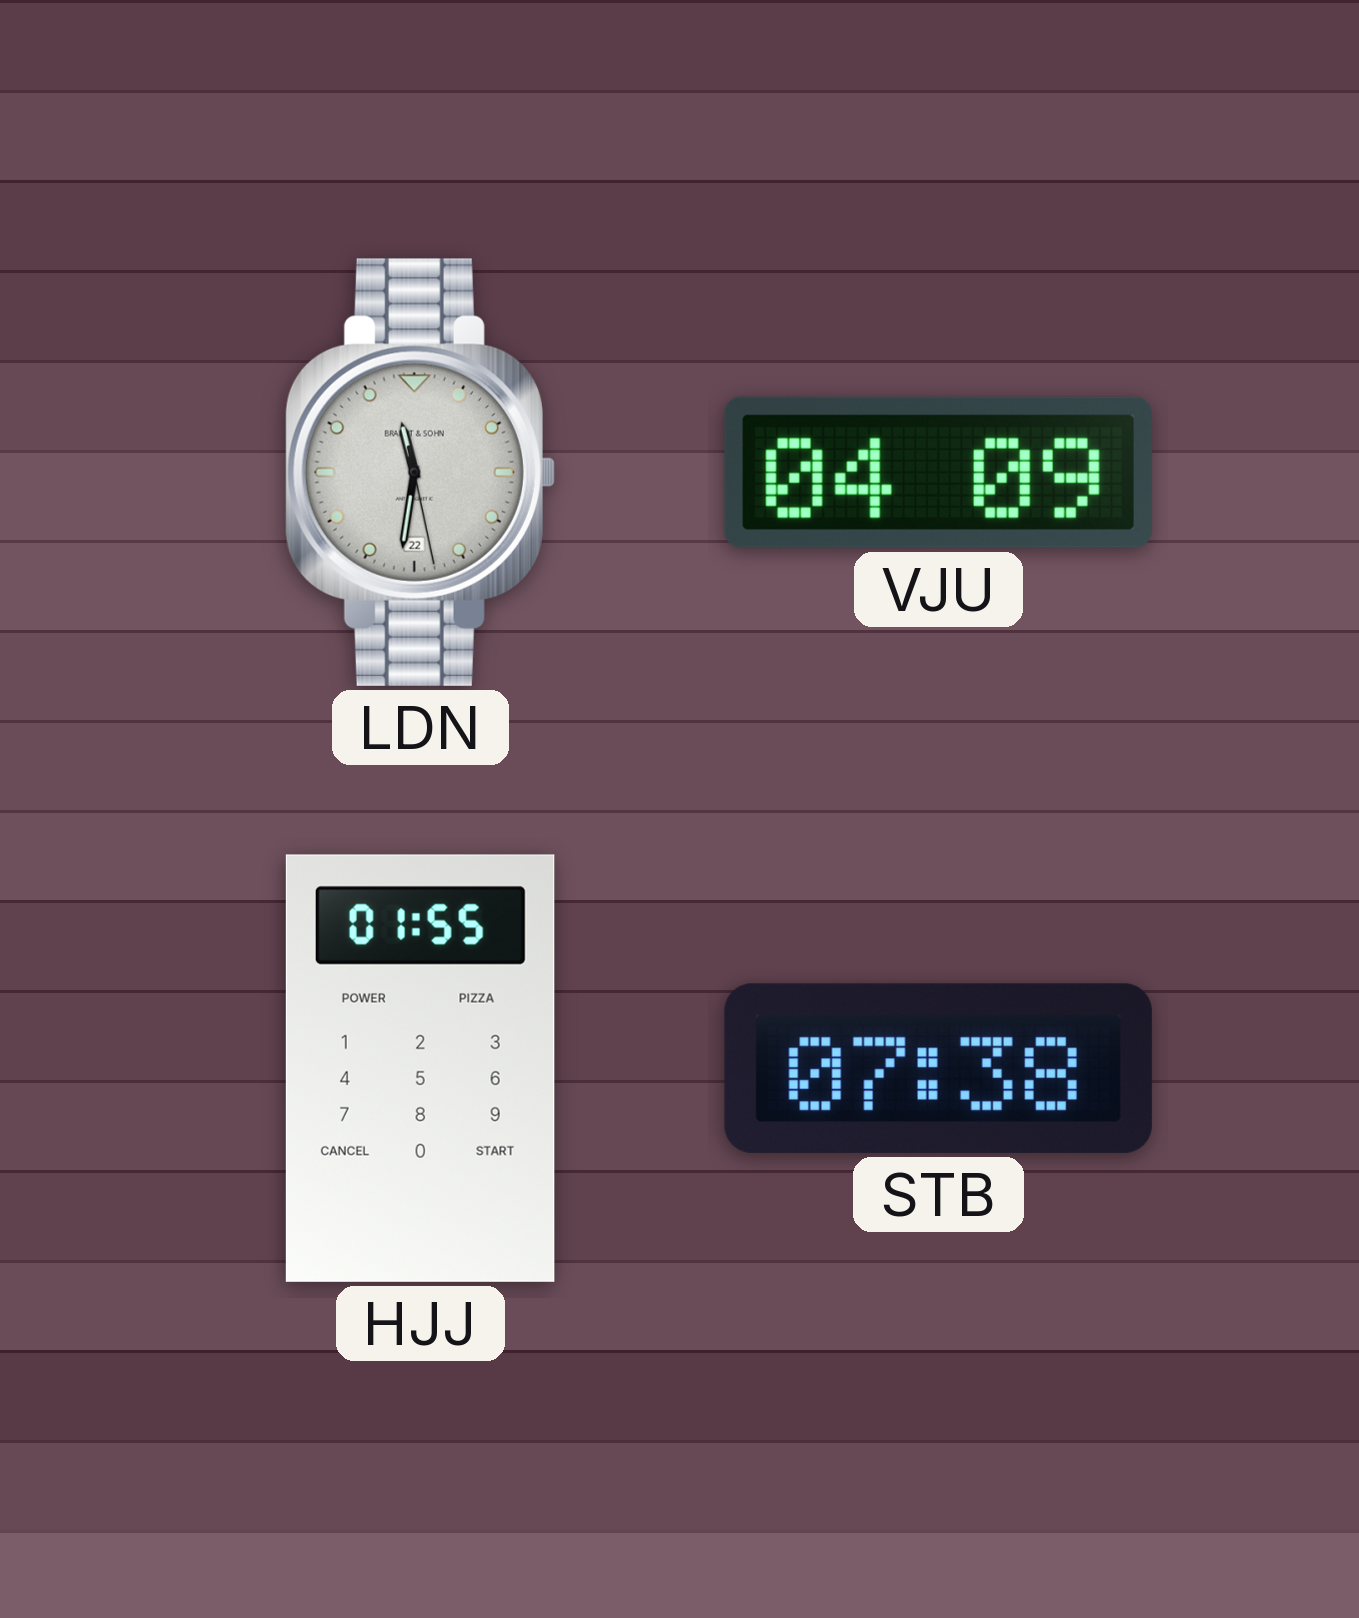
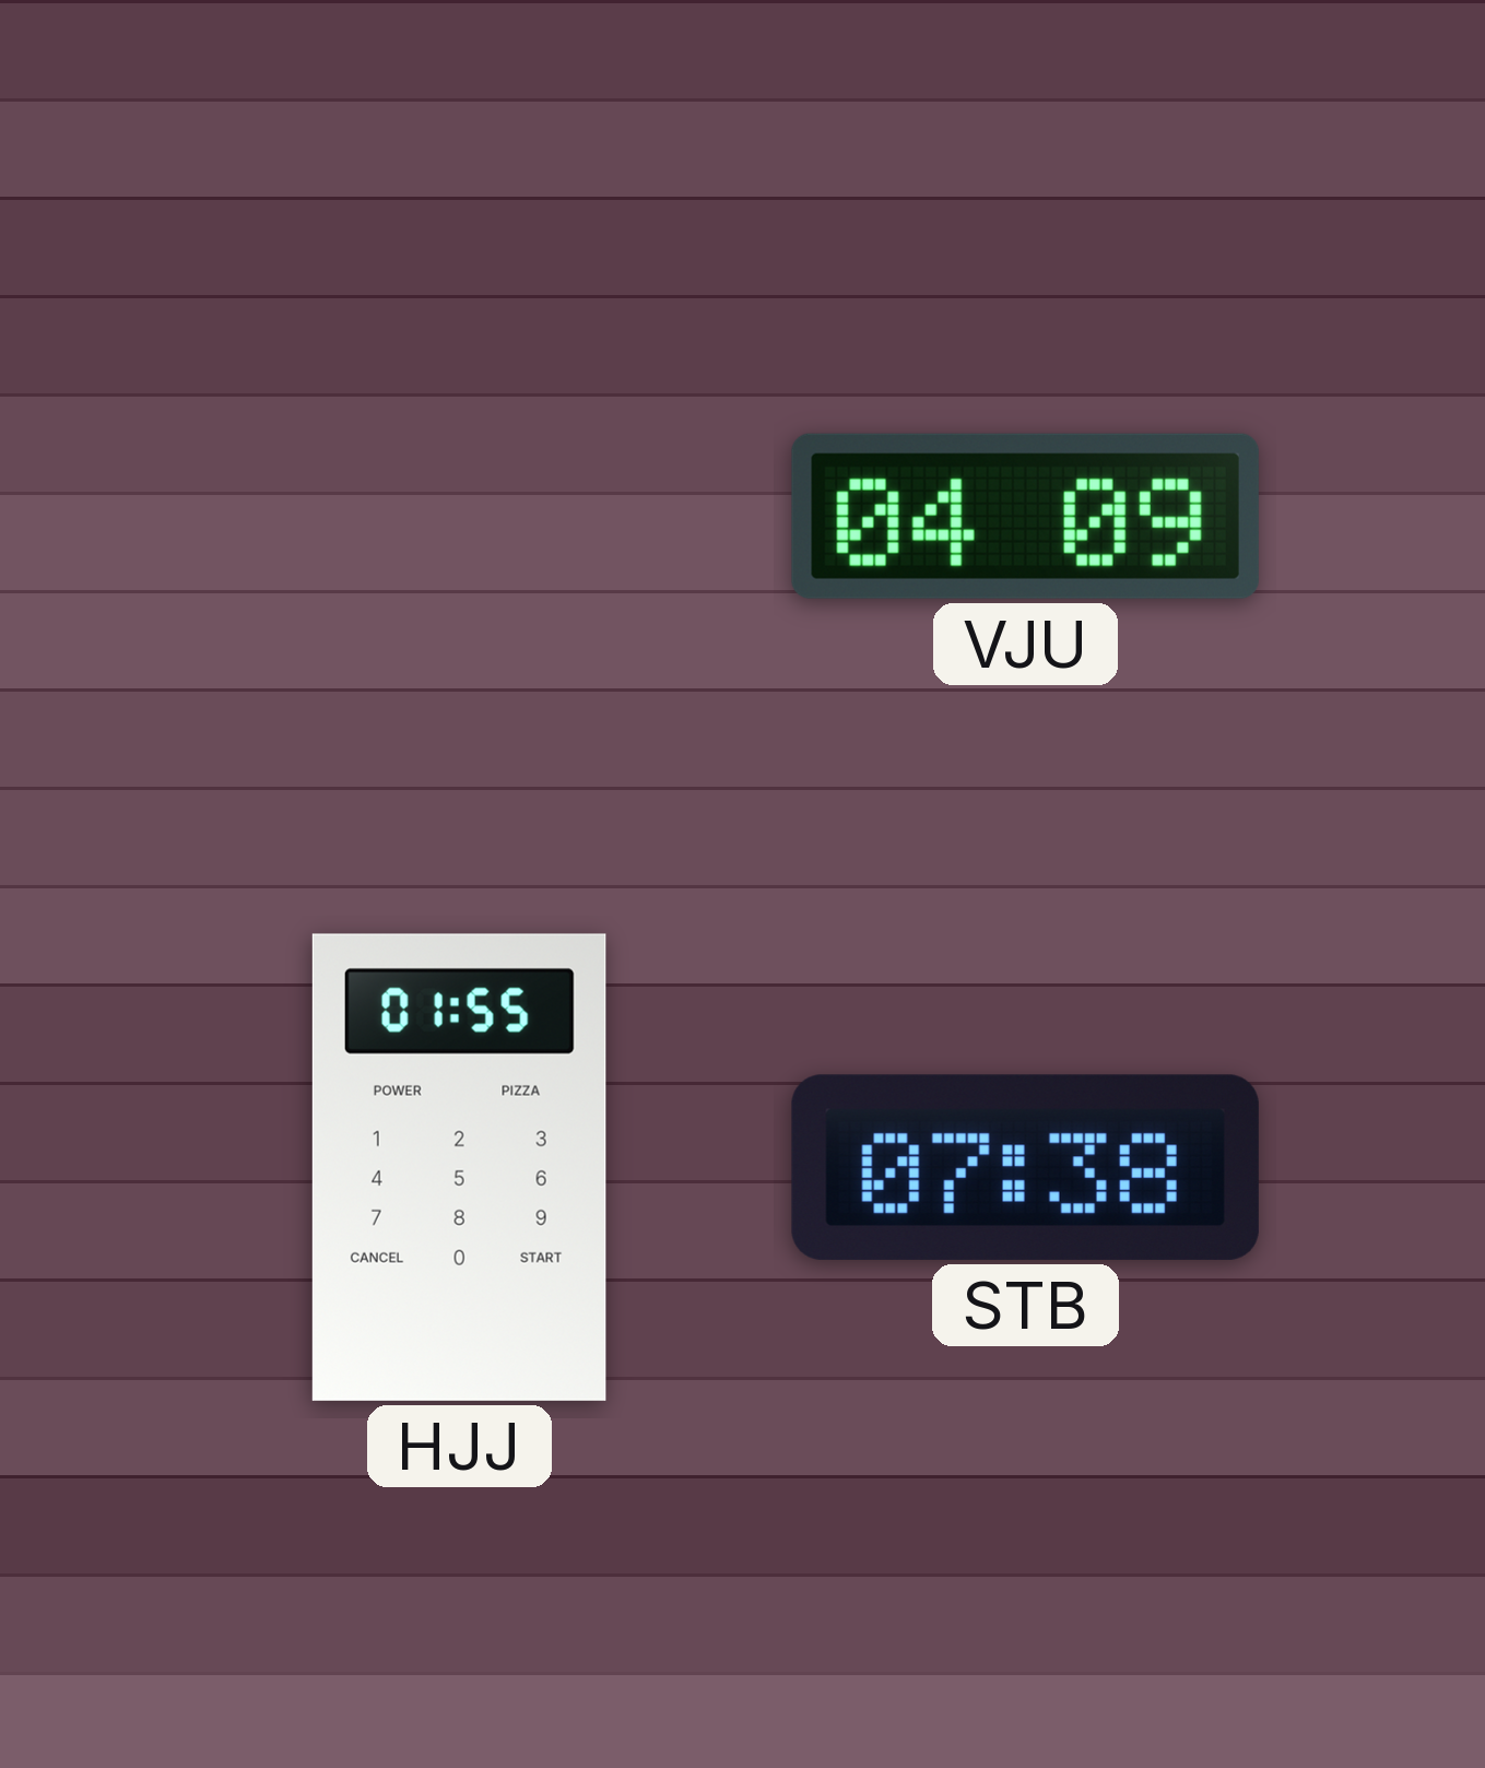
LDN: 11:31 -> none
